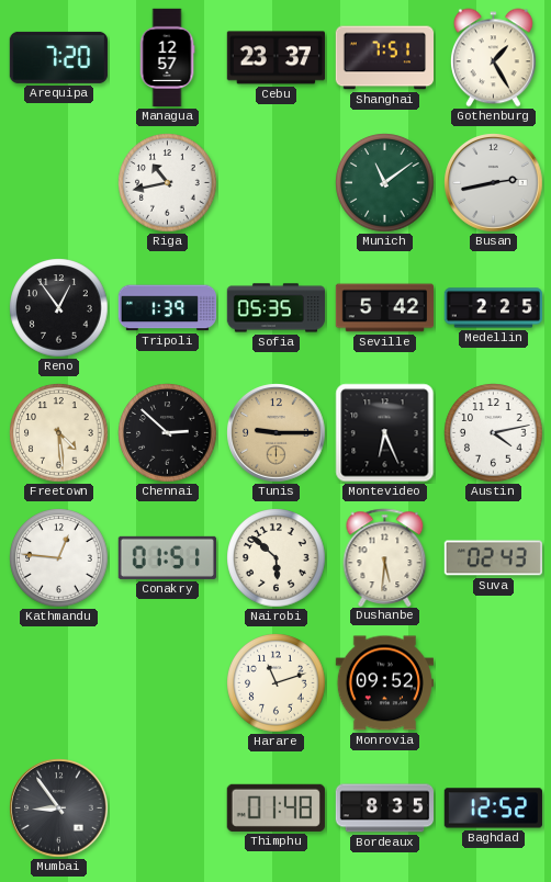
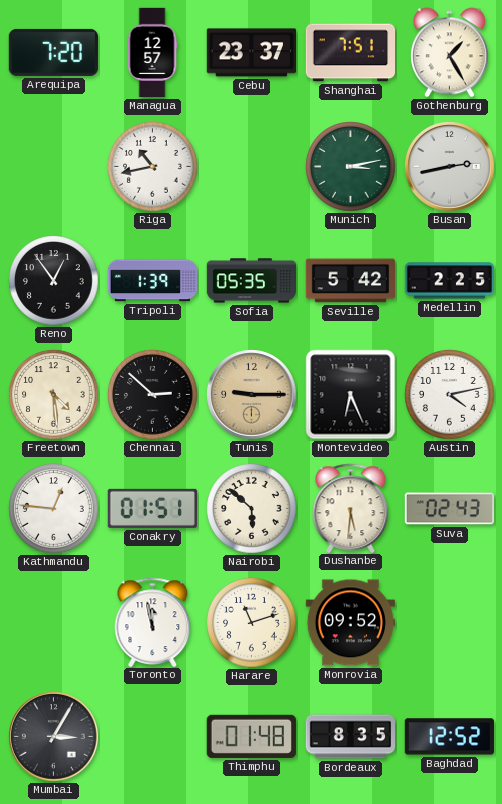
Munich: 11:09 -> 3:13
Toronto: none -> 11:58
Mumbai: 8:54 -> 3:05
